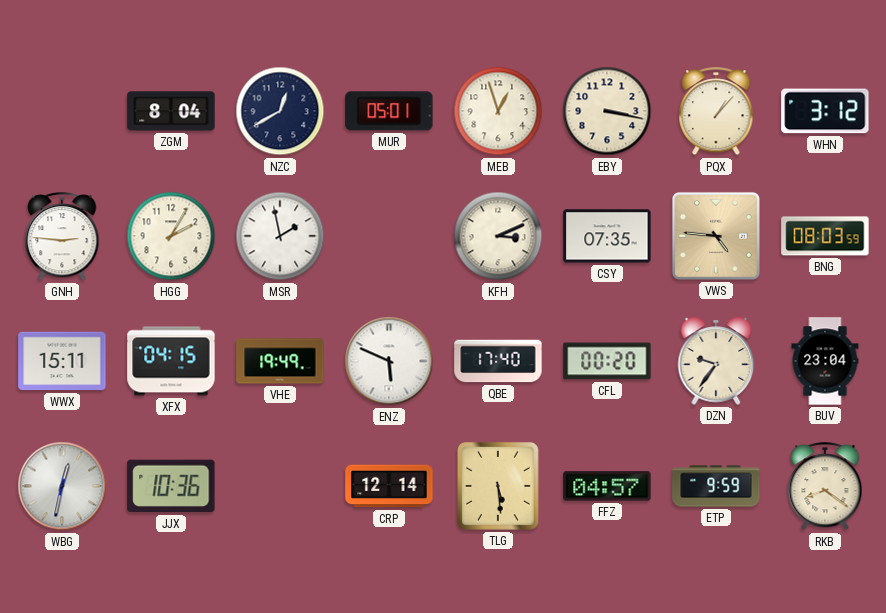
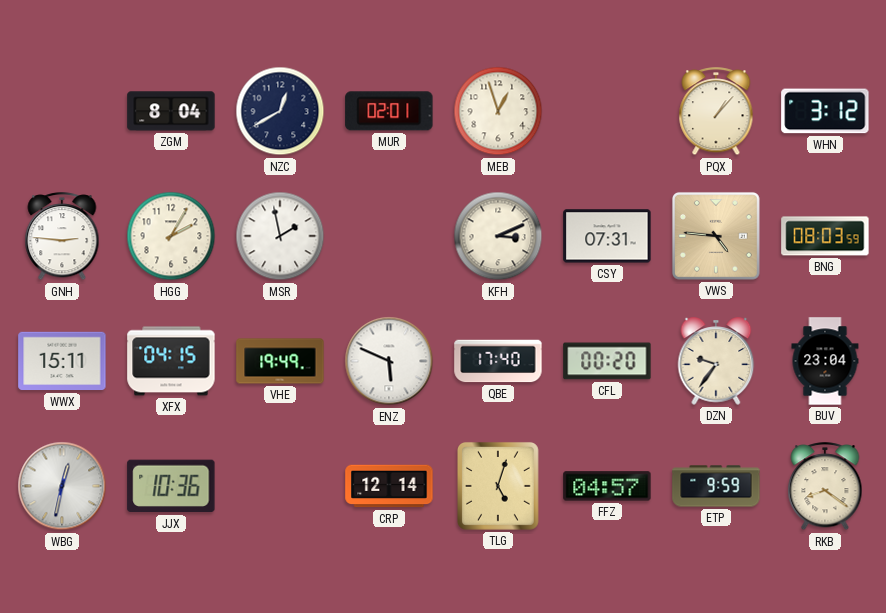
MUR: 05:01 -> 02:01
EBY: 3:17 -> none
CSY: 07:35 -> 07:31
TLG: 5:29 -> 5:03
